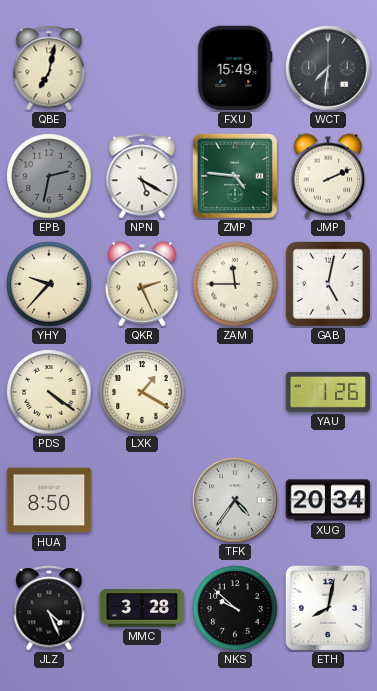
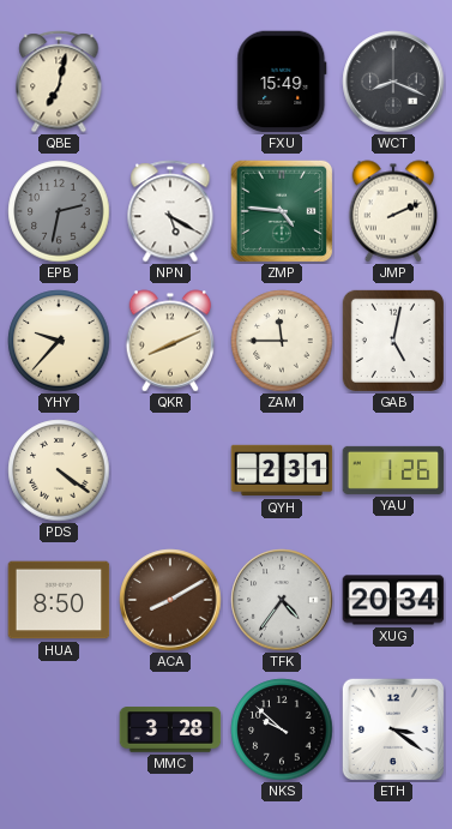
WCT: 7:31 -> 8:19
QKR: 2:26 -> 8:11
LXK: 1:20 -> none
QYH: none -> 2:31
ACA: none -> 8:10
JLZ: 4:26 -> none
ETH: 8:02 -> 3:21
